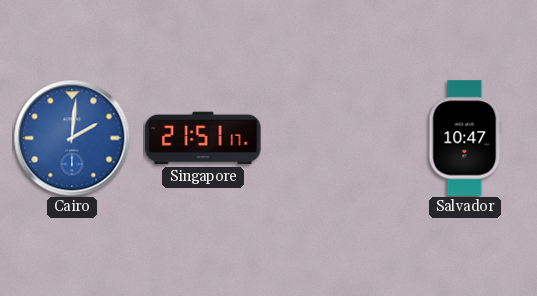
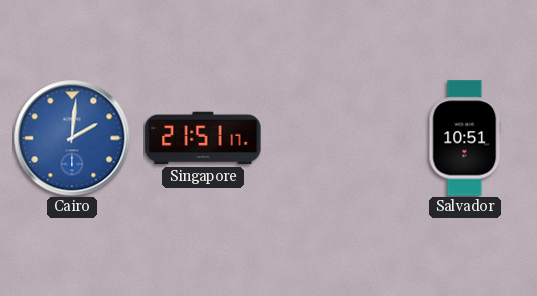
Salvador: 10:47 -> 10:51
